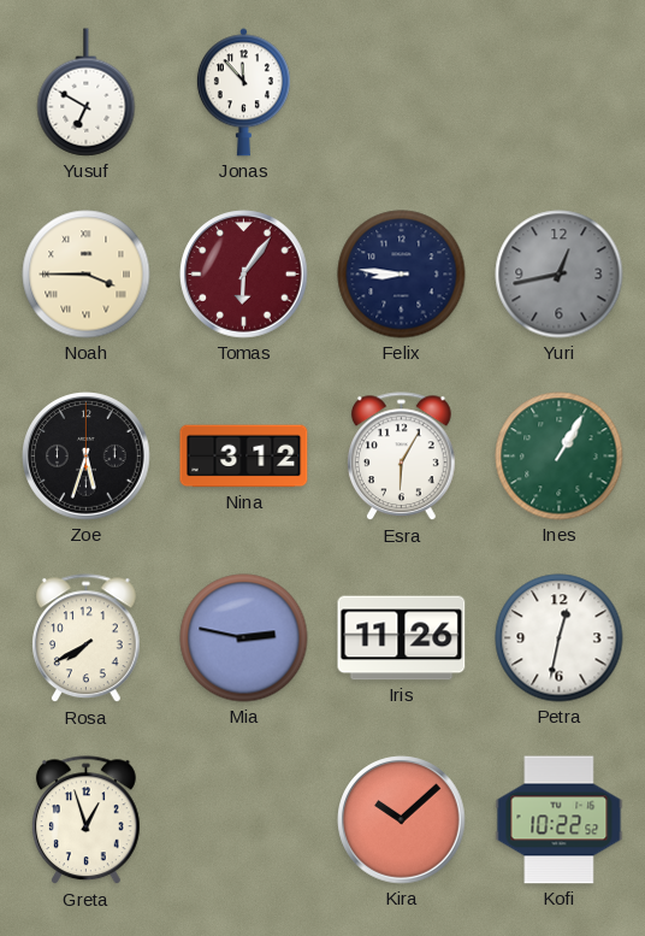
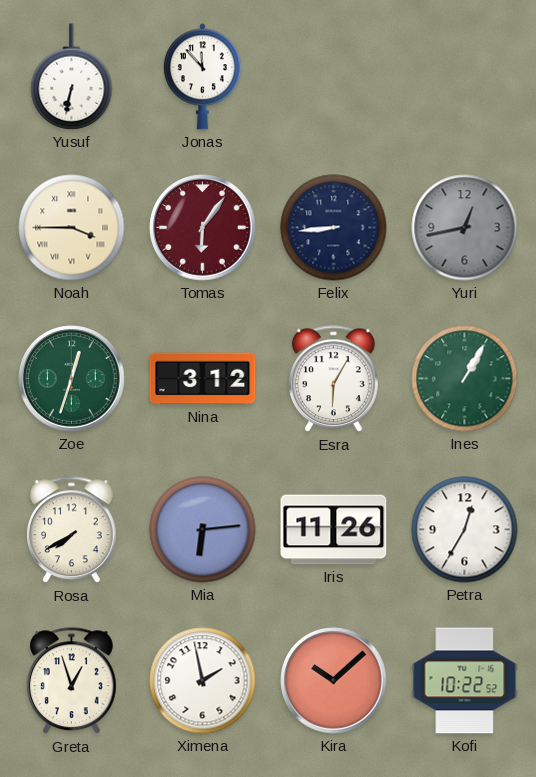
Yusuf: 6:50 -> 6:32
Felix: 8:46 -> 8:44
Zoe: 5:33 -> 12:33
Zoe dial: black -> green
Mia: 2:47 -> 6:14
Petra: 12:32 -> 12:35
Ximena: none -> 1:58
